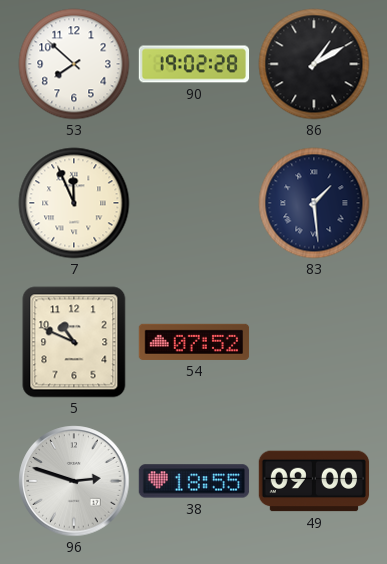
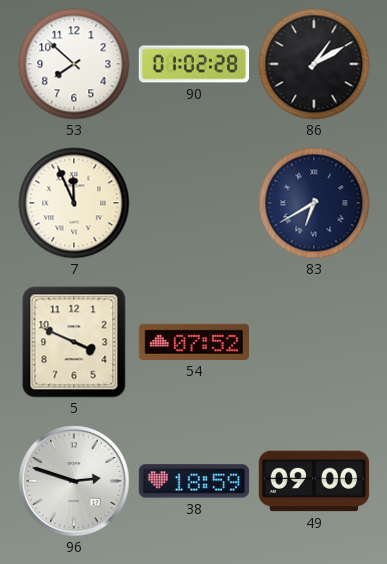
90: 19:02 -> 01:02
83: 1:29 -> 6:40
5: 10:49 -> 3:49
38: 18:55 -> 18:59
